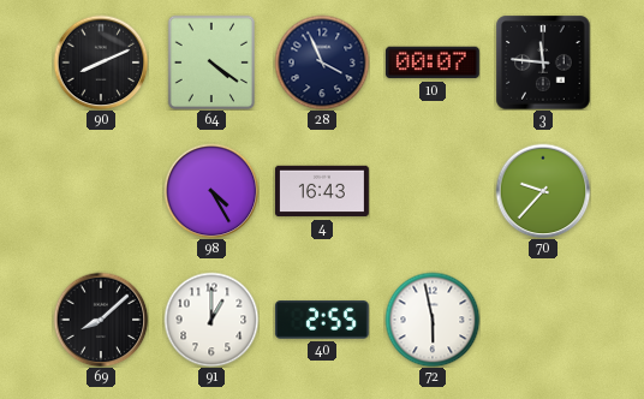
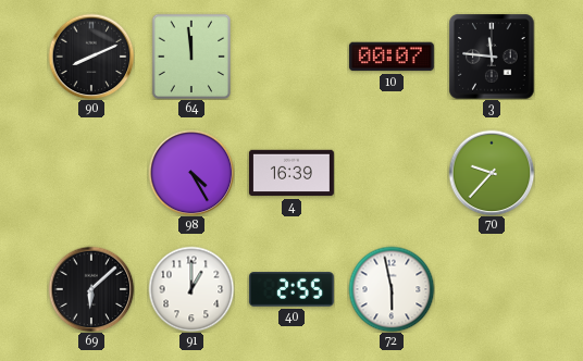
64: 4:21 -> 11:59
28: 3:56 -> none
4: 16:43 -> 16:39
69: 8:08 -> 6:08
